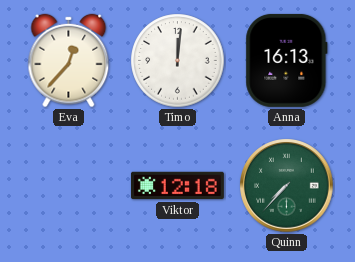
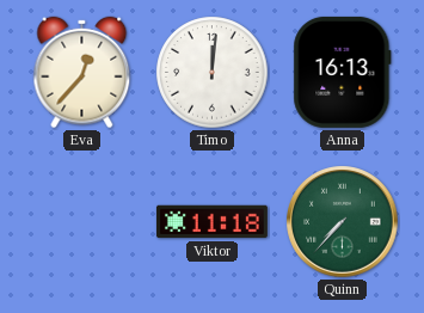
Viktor: 12:18 -> 11:18
